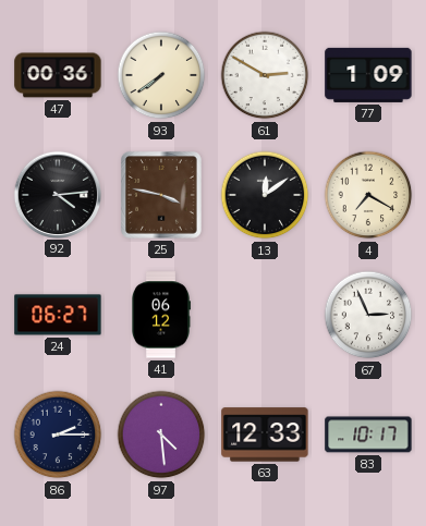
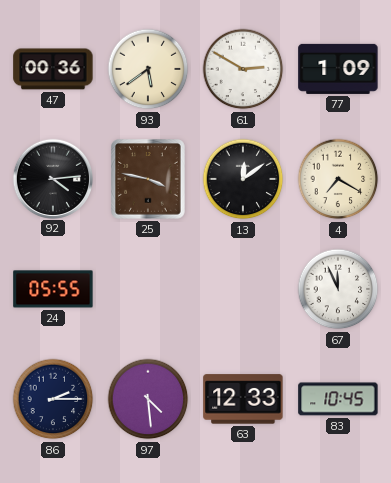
93: 7:39 -> 5:39
24: 06:27 -> 05:55
41: 06:12 -> none
67: 2:56 -> 11:56
83: 10:17 -> 10:45
